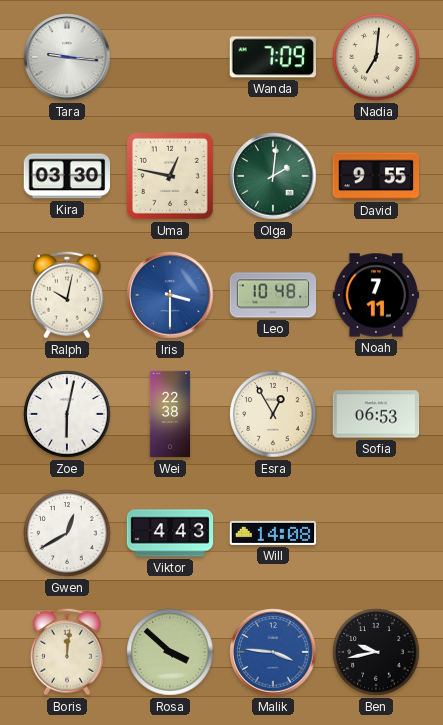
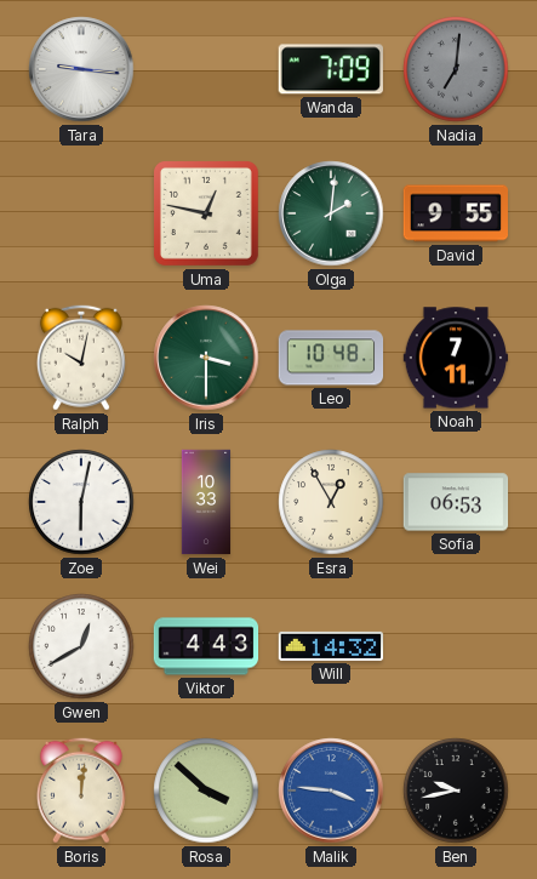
Nadia dial: cream -> grey
Kira: 03:30 -> none
Iris dial: blue -> green
Wei: 22:38 -> 10:33
Will: 14:08 -> 14:32
